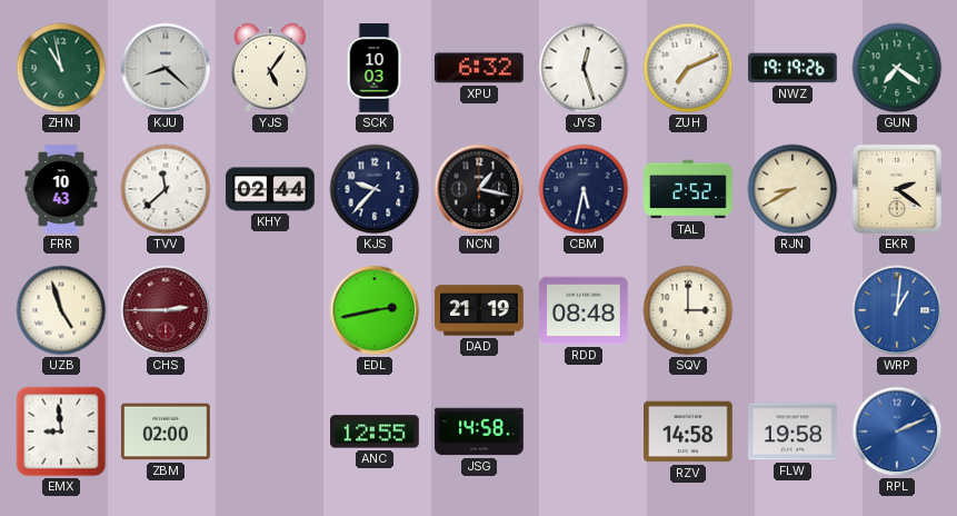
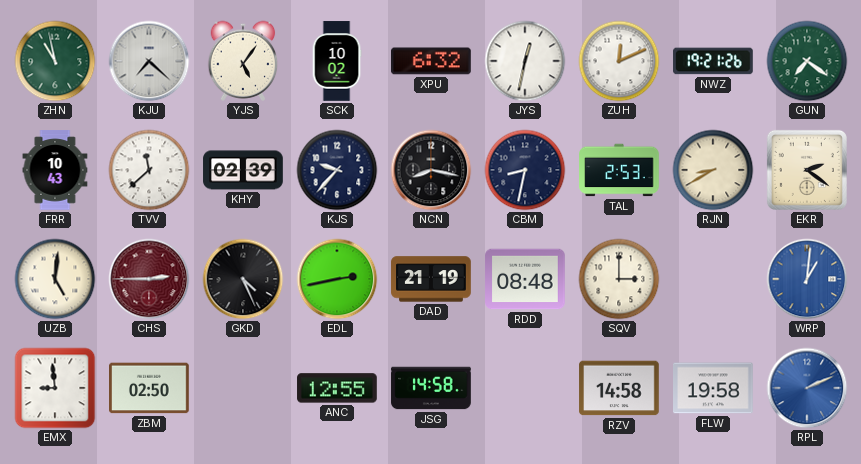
KJU: 8:22 -> 7:22
SCK: 10:03 -> 10:02
JYS: 12:27 -> 12:32
ZUH: 7:11 -> 12:11
NWZ: 19:19 -> 19:21
KHY: 02:44 -> 02:39
NCN: 1:17 -> 8:17
CBM: 5:32 -> 8:32
TAL: 2:52 -> 2:53
UZB: 4:57 -> 5:01
GKD: none -> 4:26
ZBM: 02:00 -> 02:50
